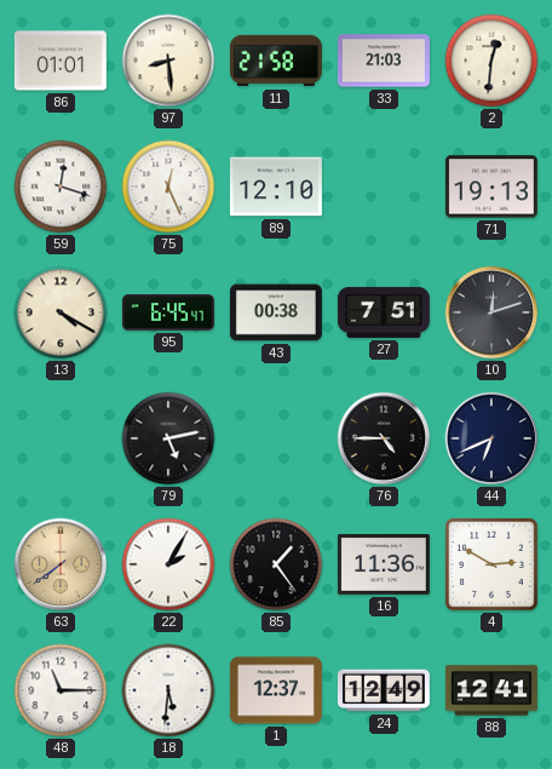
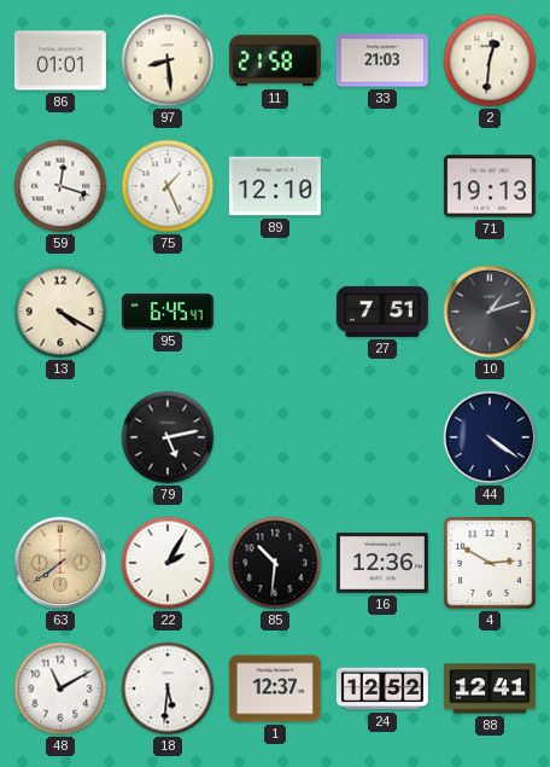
75: 12:26 -> 1:26
43: 00:38 -> none
10: 12:12 -> 1:12
76: 4:45 -> none
44: 6:41 -> 4:21
85: 1:24 -> 10:31
16: 11:36 -> 12:36
48: 11:15 -> 11:10
24: 12:49 -> 12:52
